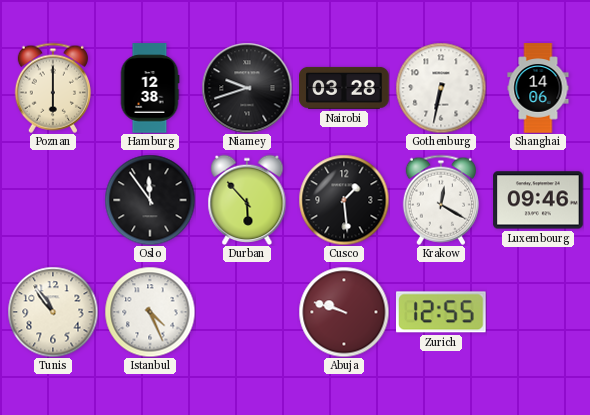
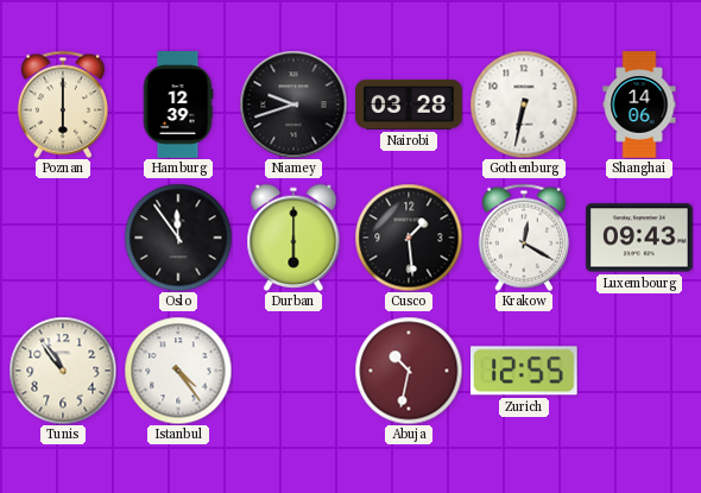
Hamburg: 12:38 -> 12:39
Durban: 5:53 -> 6:00
Luxembourg: 09:46 -> 09:43
Istanbul: 4:26 -> 4:24
Abuja: 9:48 -> 10:32
